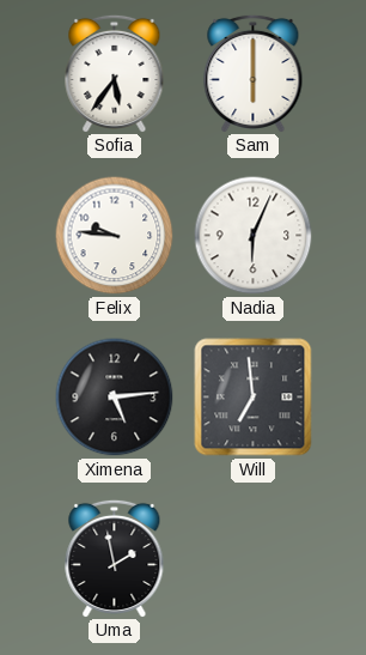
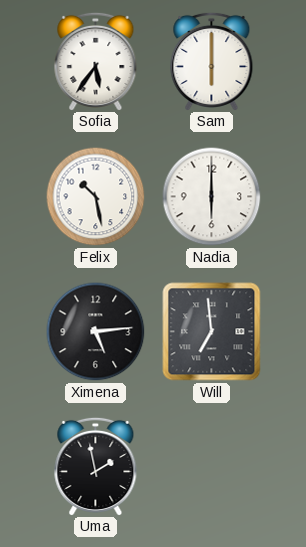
Felix: 9:46 -> 10:28
Nadia: 6:04 -> 6:00
